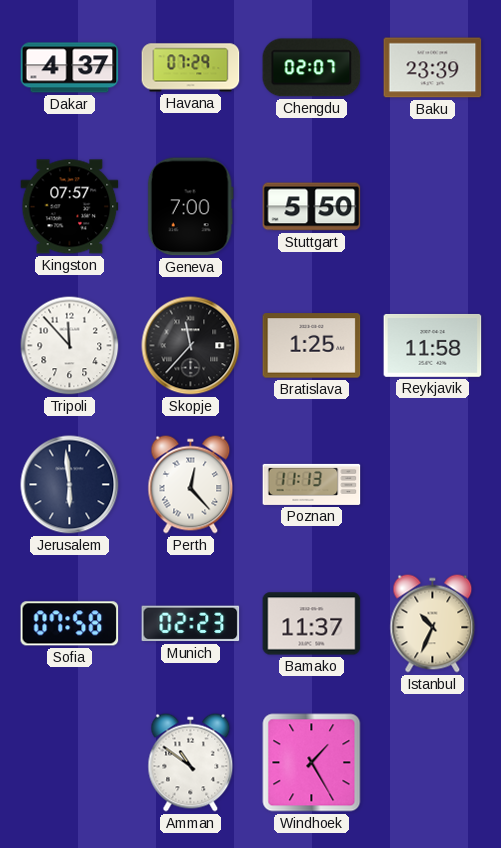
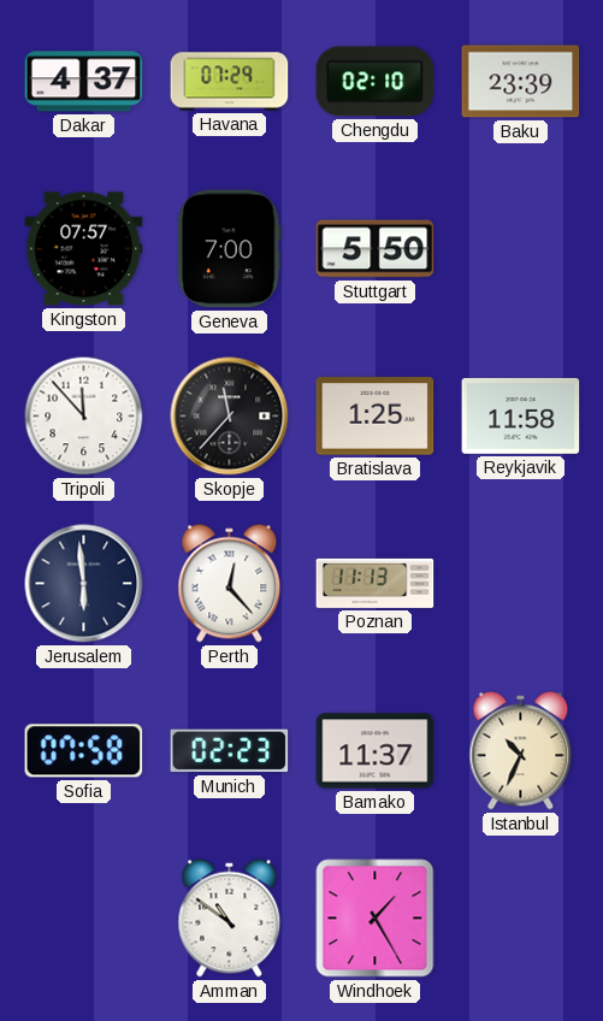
Chengdu: 02:07 -> 02:10
